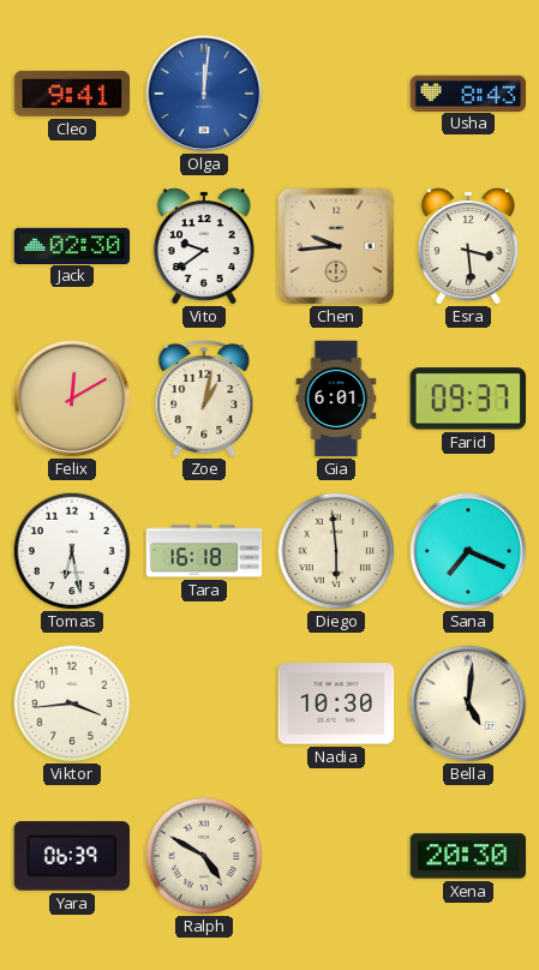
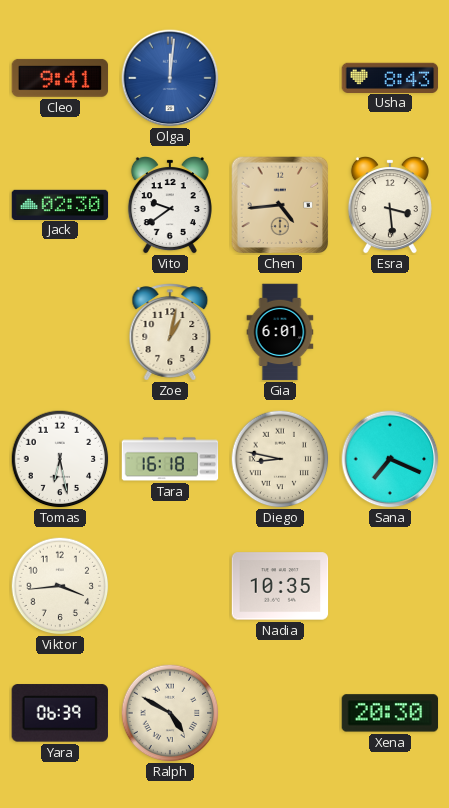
Chen: 9:44 -> 4:44
Felix: 12:10 -> none
Farid: 09:37 -> none
Diego: 5:59 -> 8:47
Nadia: 10:30 -> 10:35
Bella: 5:01 -> none
